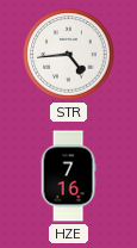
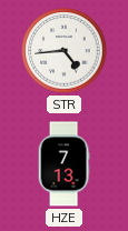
HZE: 7:16 -> 7:13
